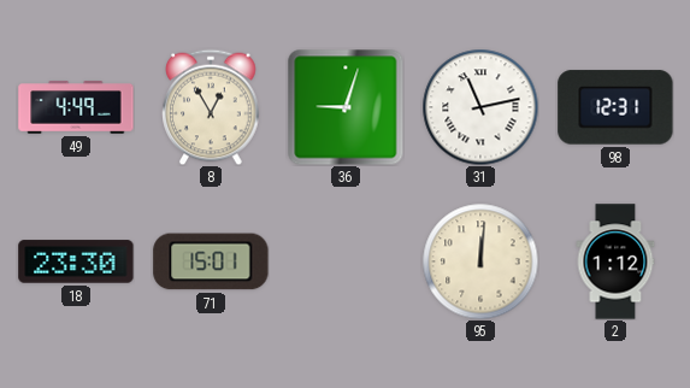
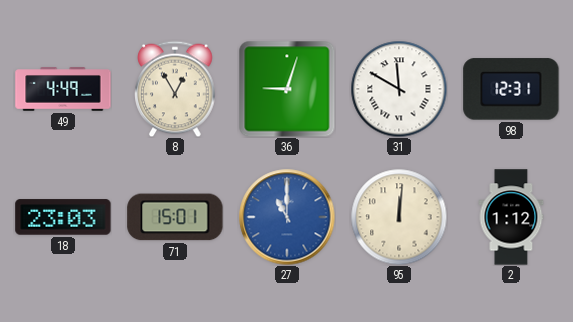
31: 11:13 -> 11:50
18: 23:30 -> 23:03
27: none -> 11:00
